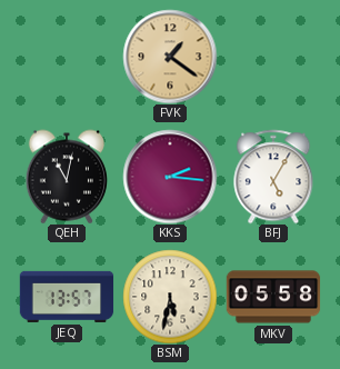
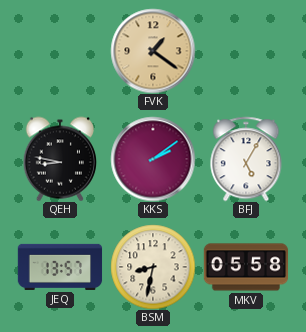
QEH: 11:02 -> 8:47
KKS: 2:16 -> 2:09
BSM: 5:32 -> 8:32
